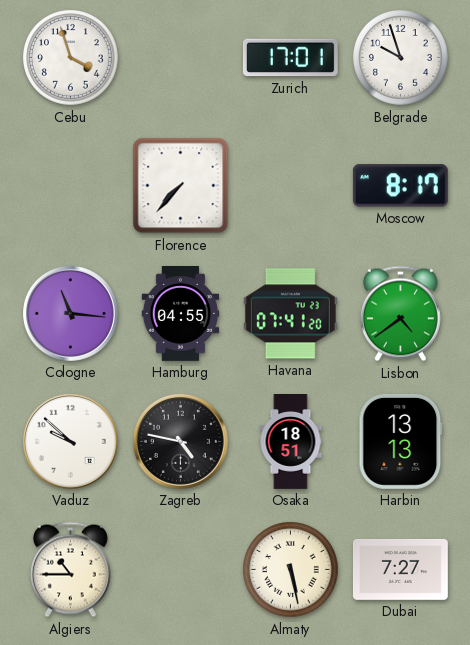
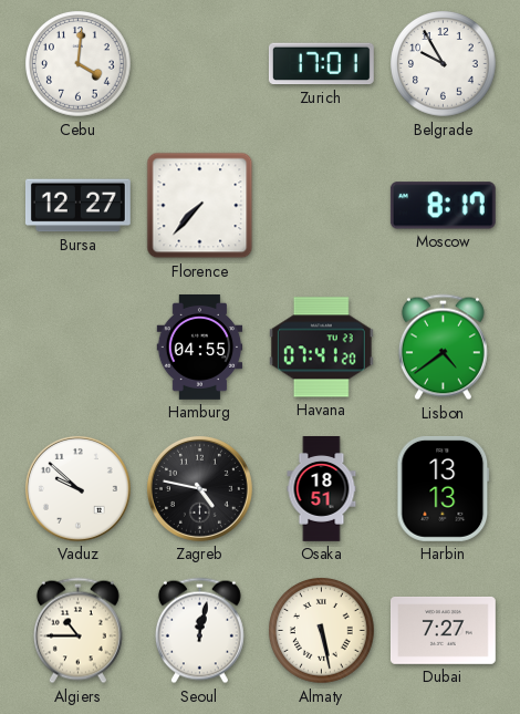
Cebu: 3:57 -> 4:01
Belgrade: 9:57 -> 9:55
Bursa: none -> 12:27
Cologne: 11:16 -> none
Seoul: none -> 12:02
